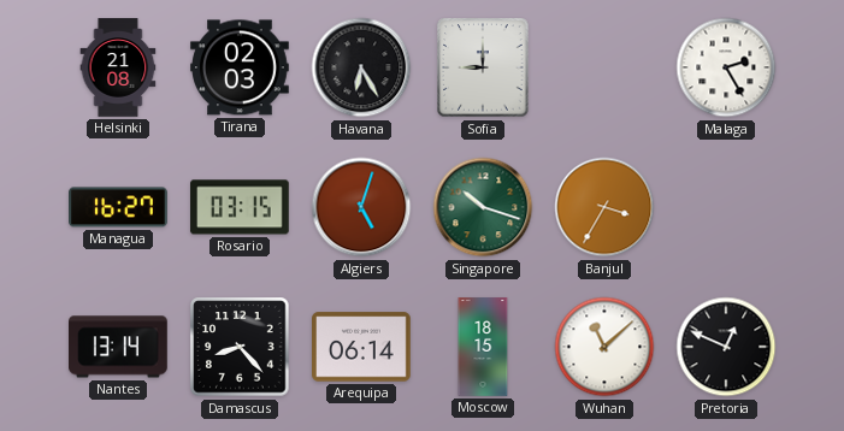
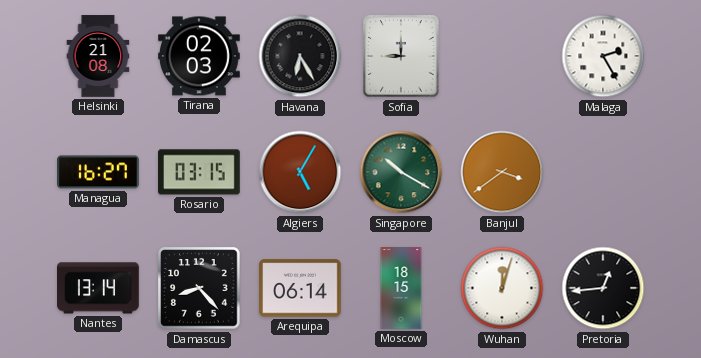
Algiers: 5:03 -> 5:05
Singapore: 10:18 -> 10:20
Banjul: 3:35 -> 3:39
Wuhan: 11:08 -> 12:03
Pretoria: 12:49 -> 12:44
